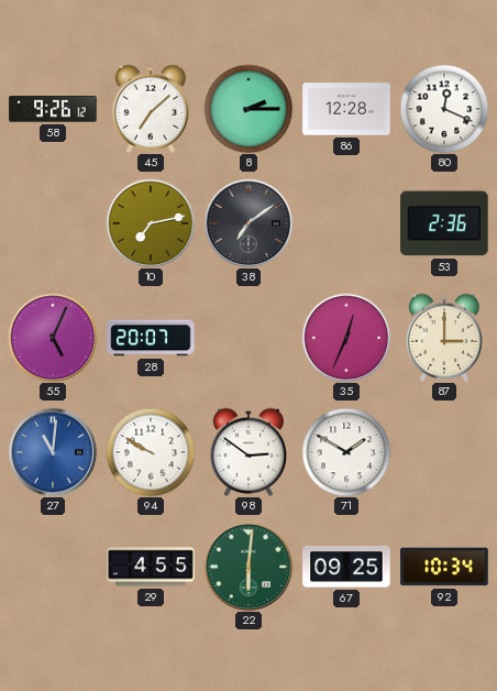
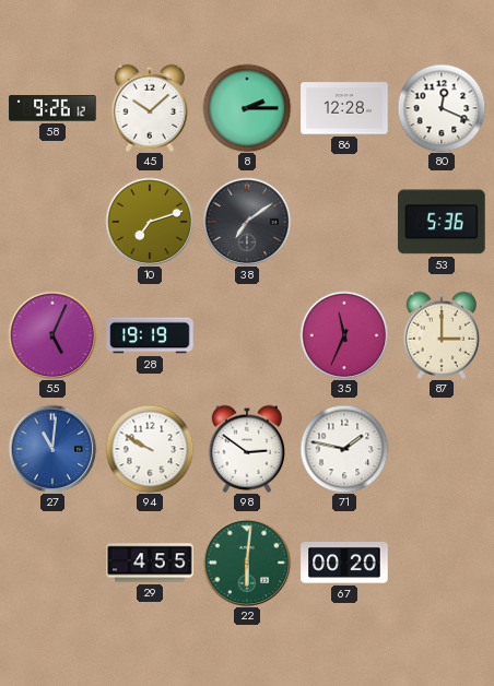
45: 7:08 -> 10:08
10: 7:13 -> 7:12
53: 2:36 -> 5:36
28: 20:07 -> 19:19
35: 12:34 -> 11:34
71: 1:50 -> 1:47
67: 09:25 -> 00:20
92: 10:34 -> none
